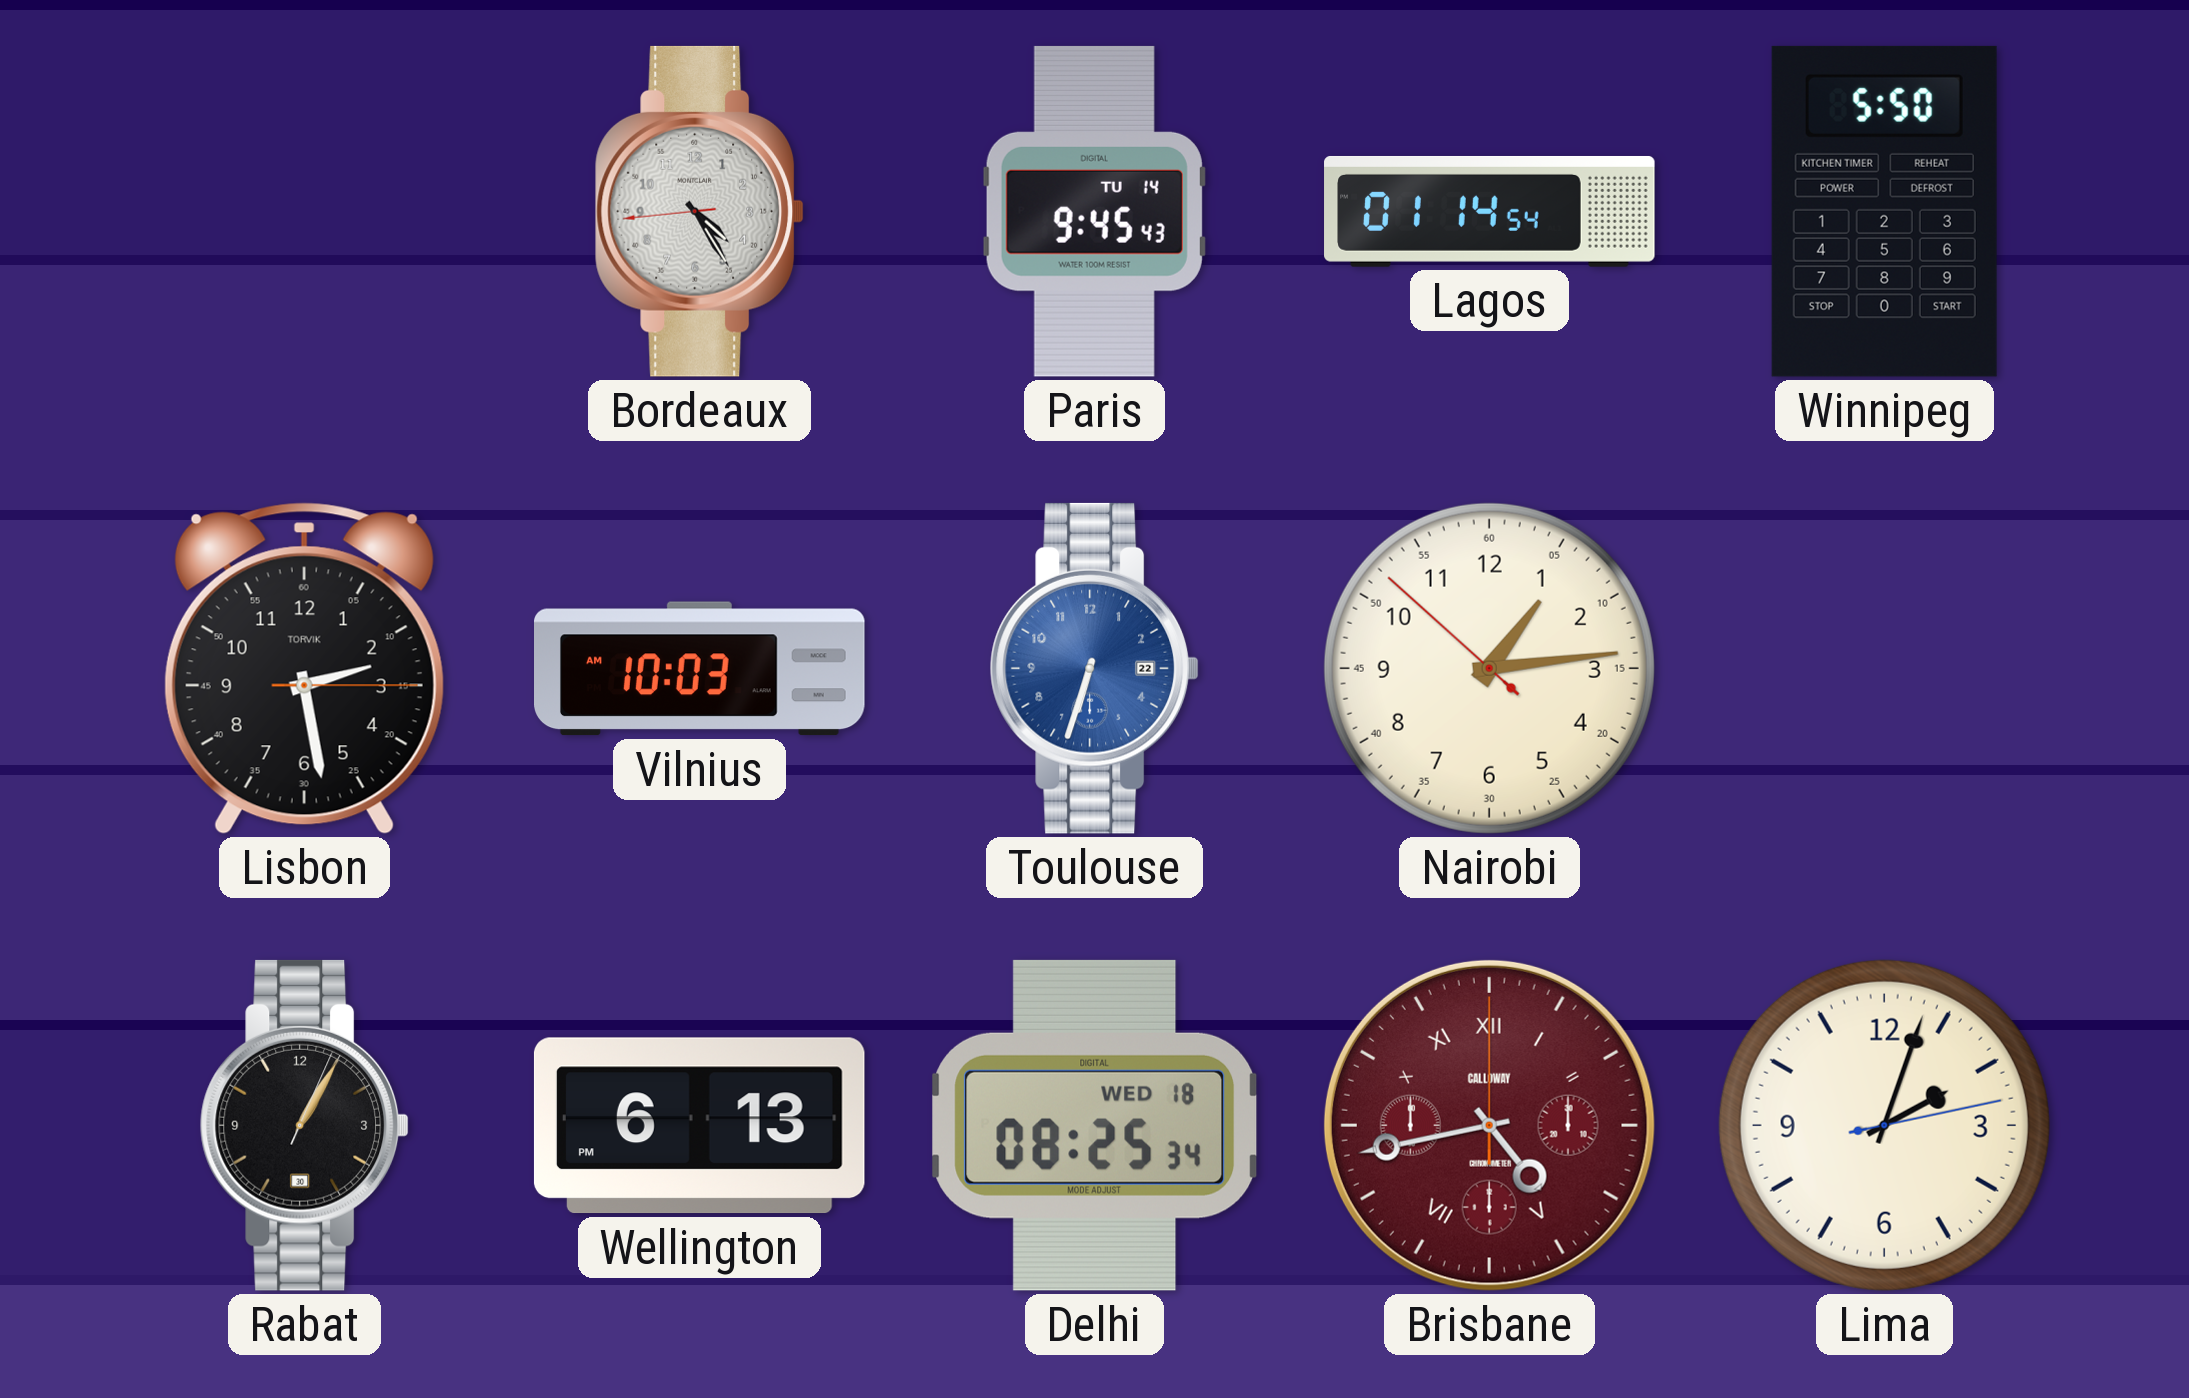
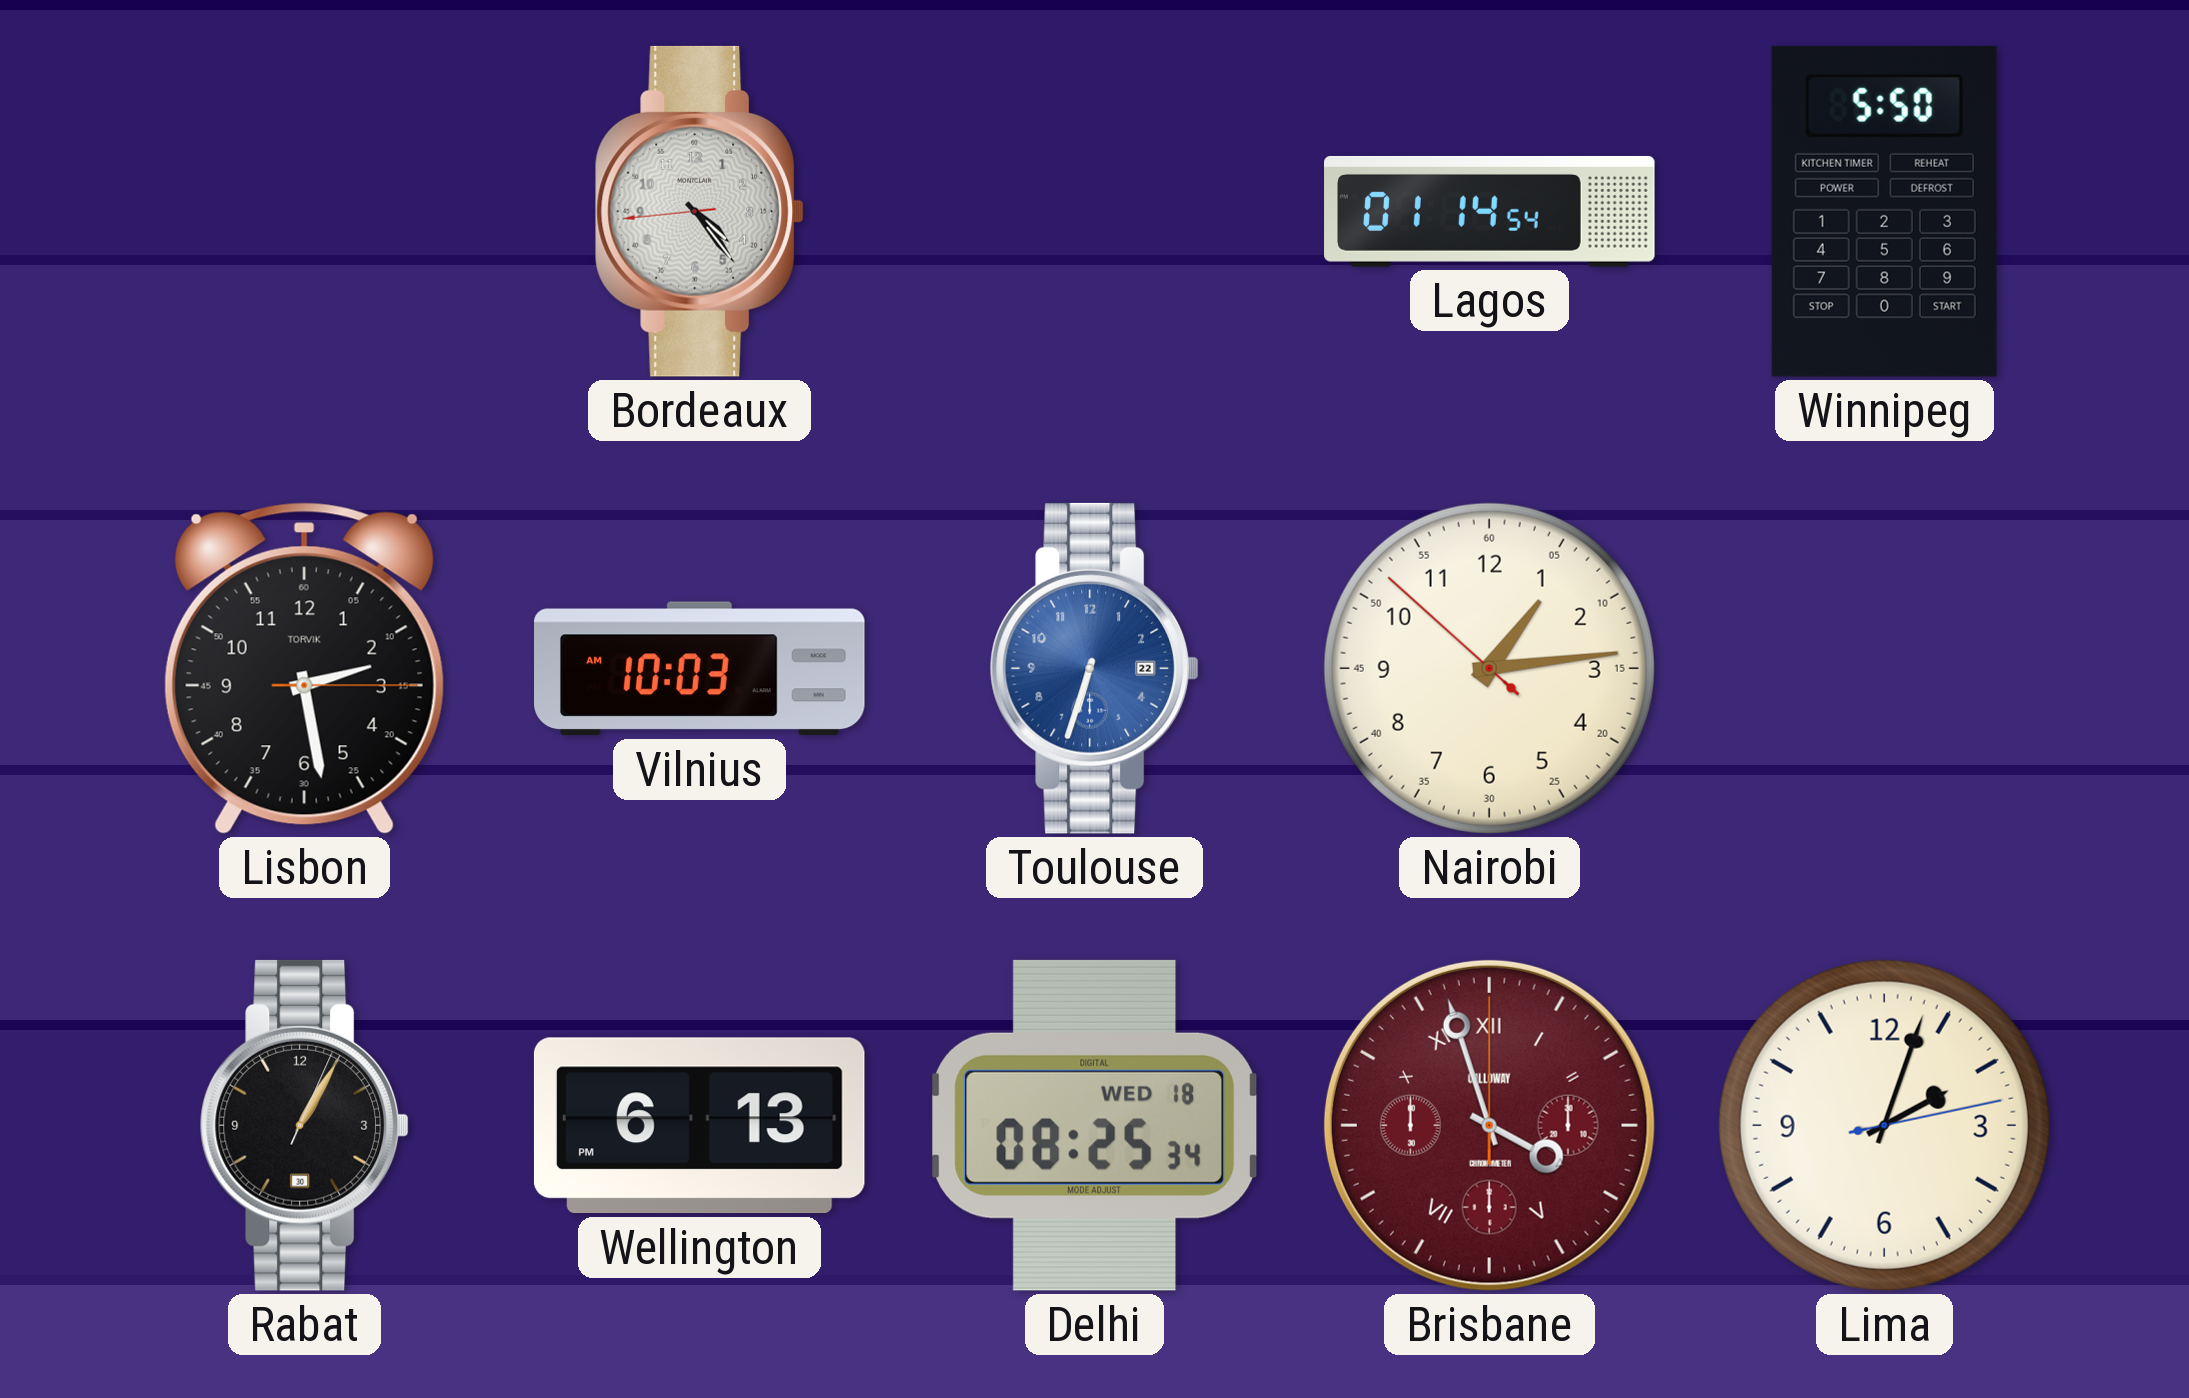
Bordeaux: 4:24 -> 4:23
Paris: 9:45 -> none
Brisbane: 4:43 -> 3:57
